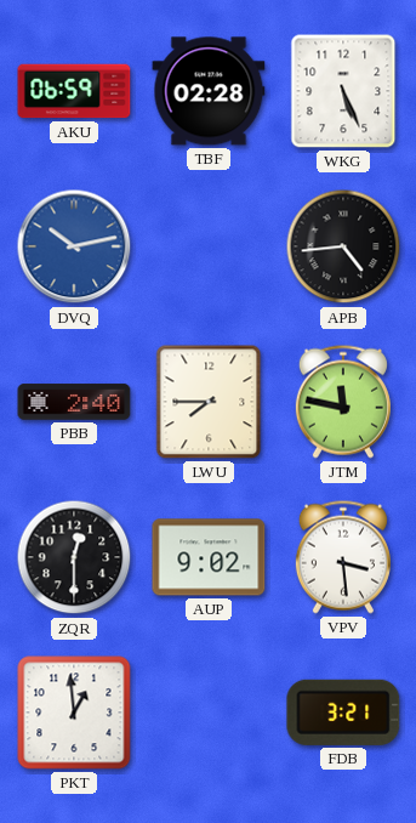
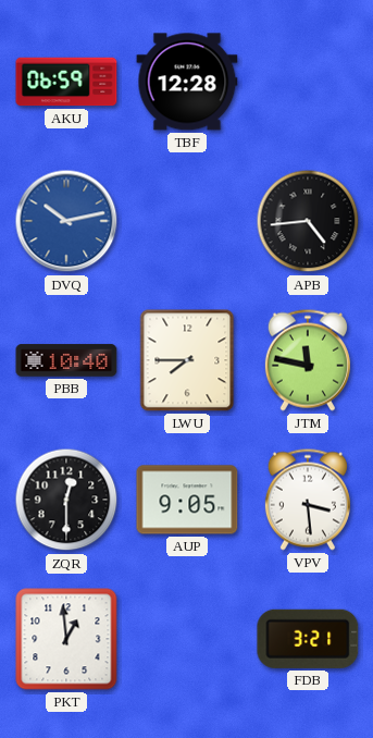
TBF: 02:28 -> 12:28
WKG: 5:26 -> none
PBB: 2:40 -> 10:40
AUP: 9:02 -> 9:05
